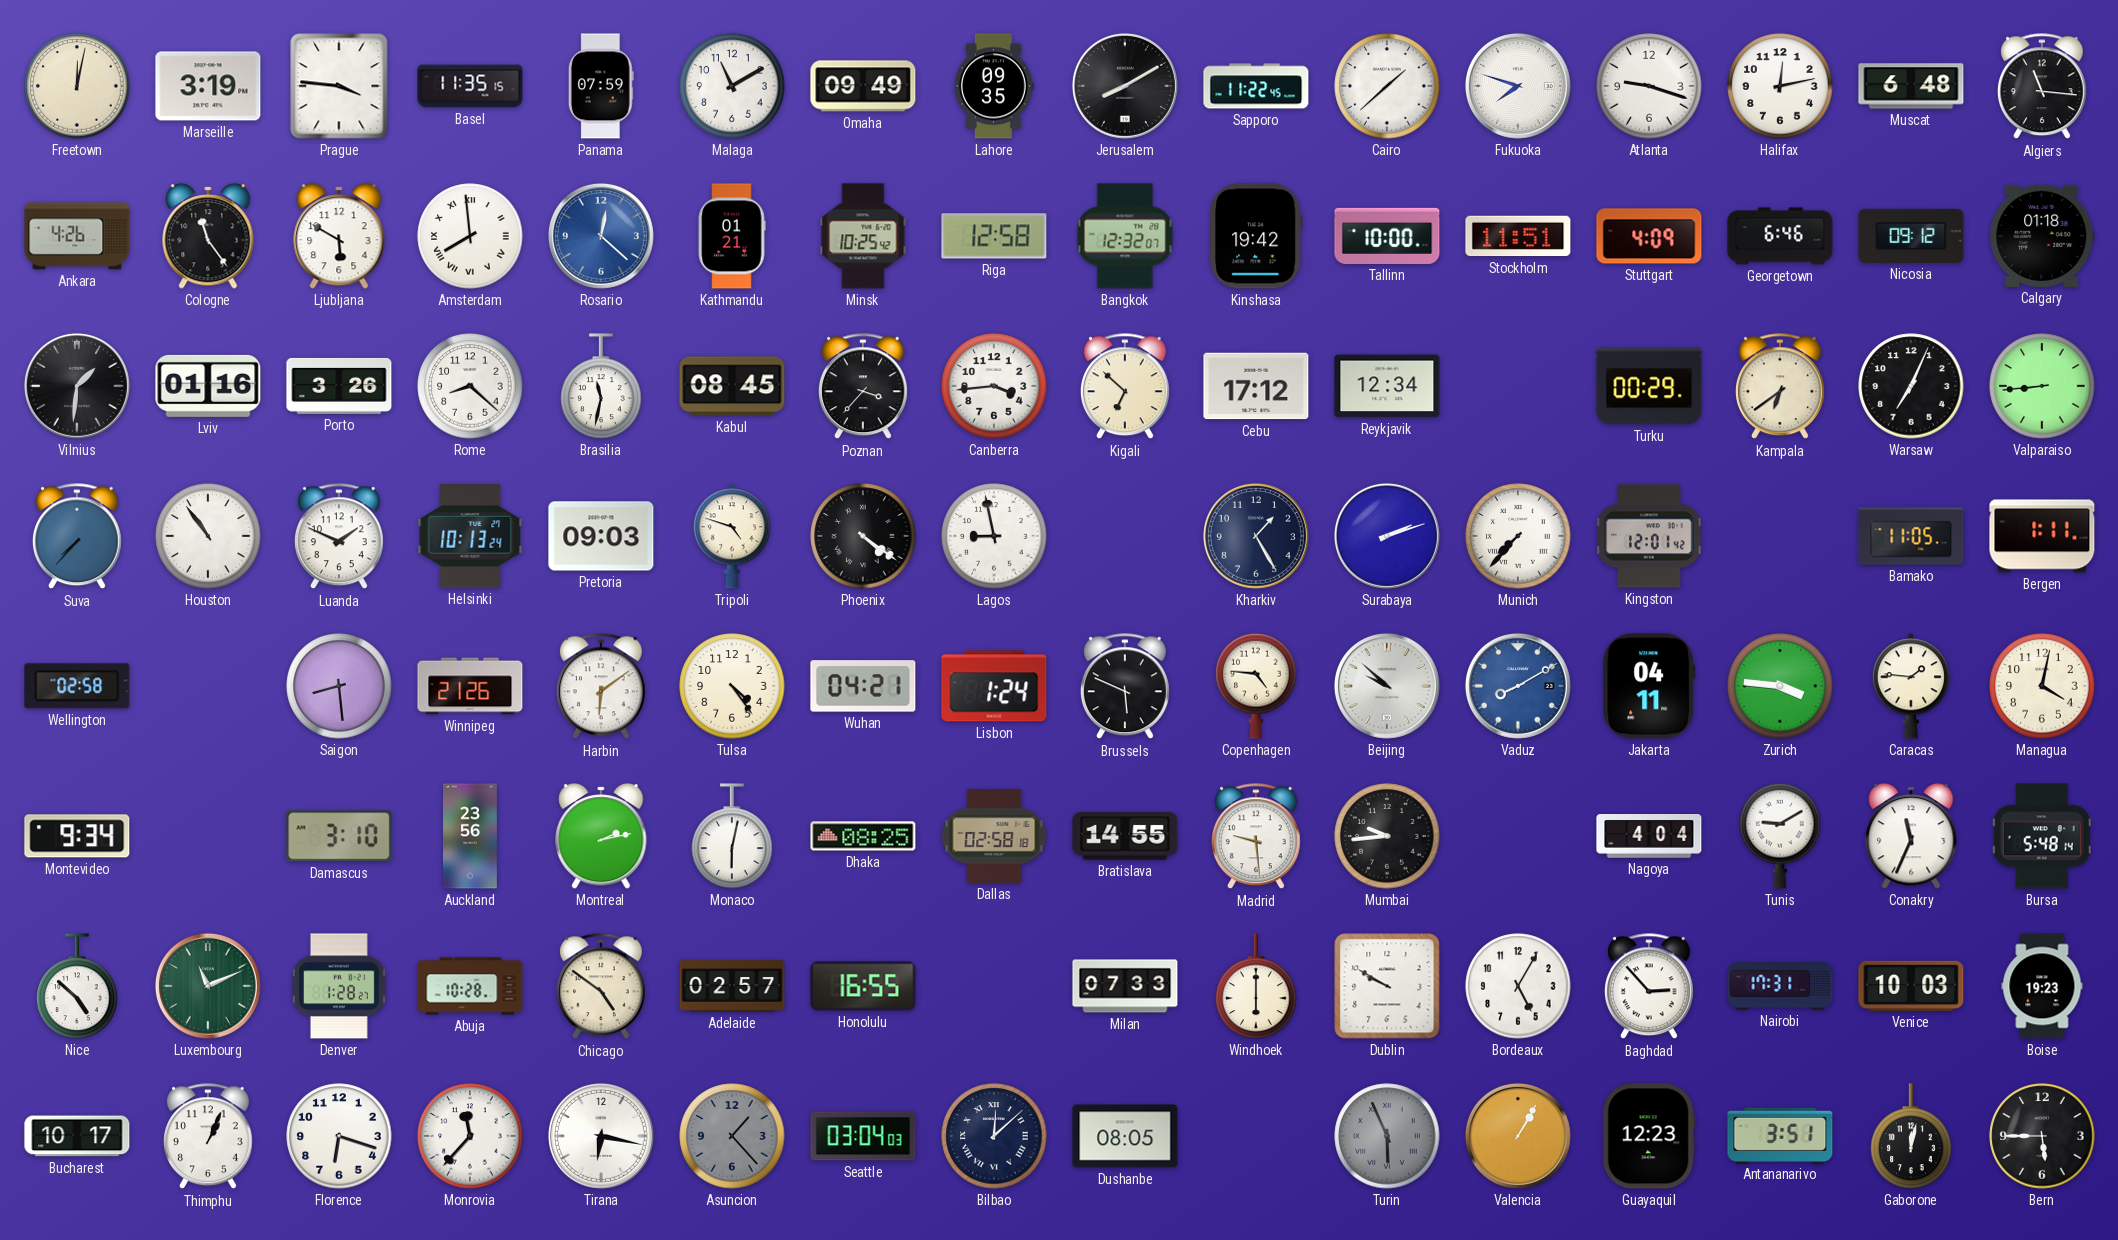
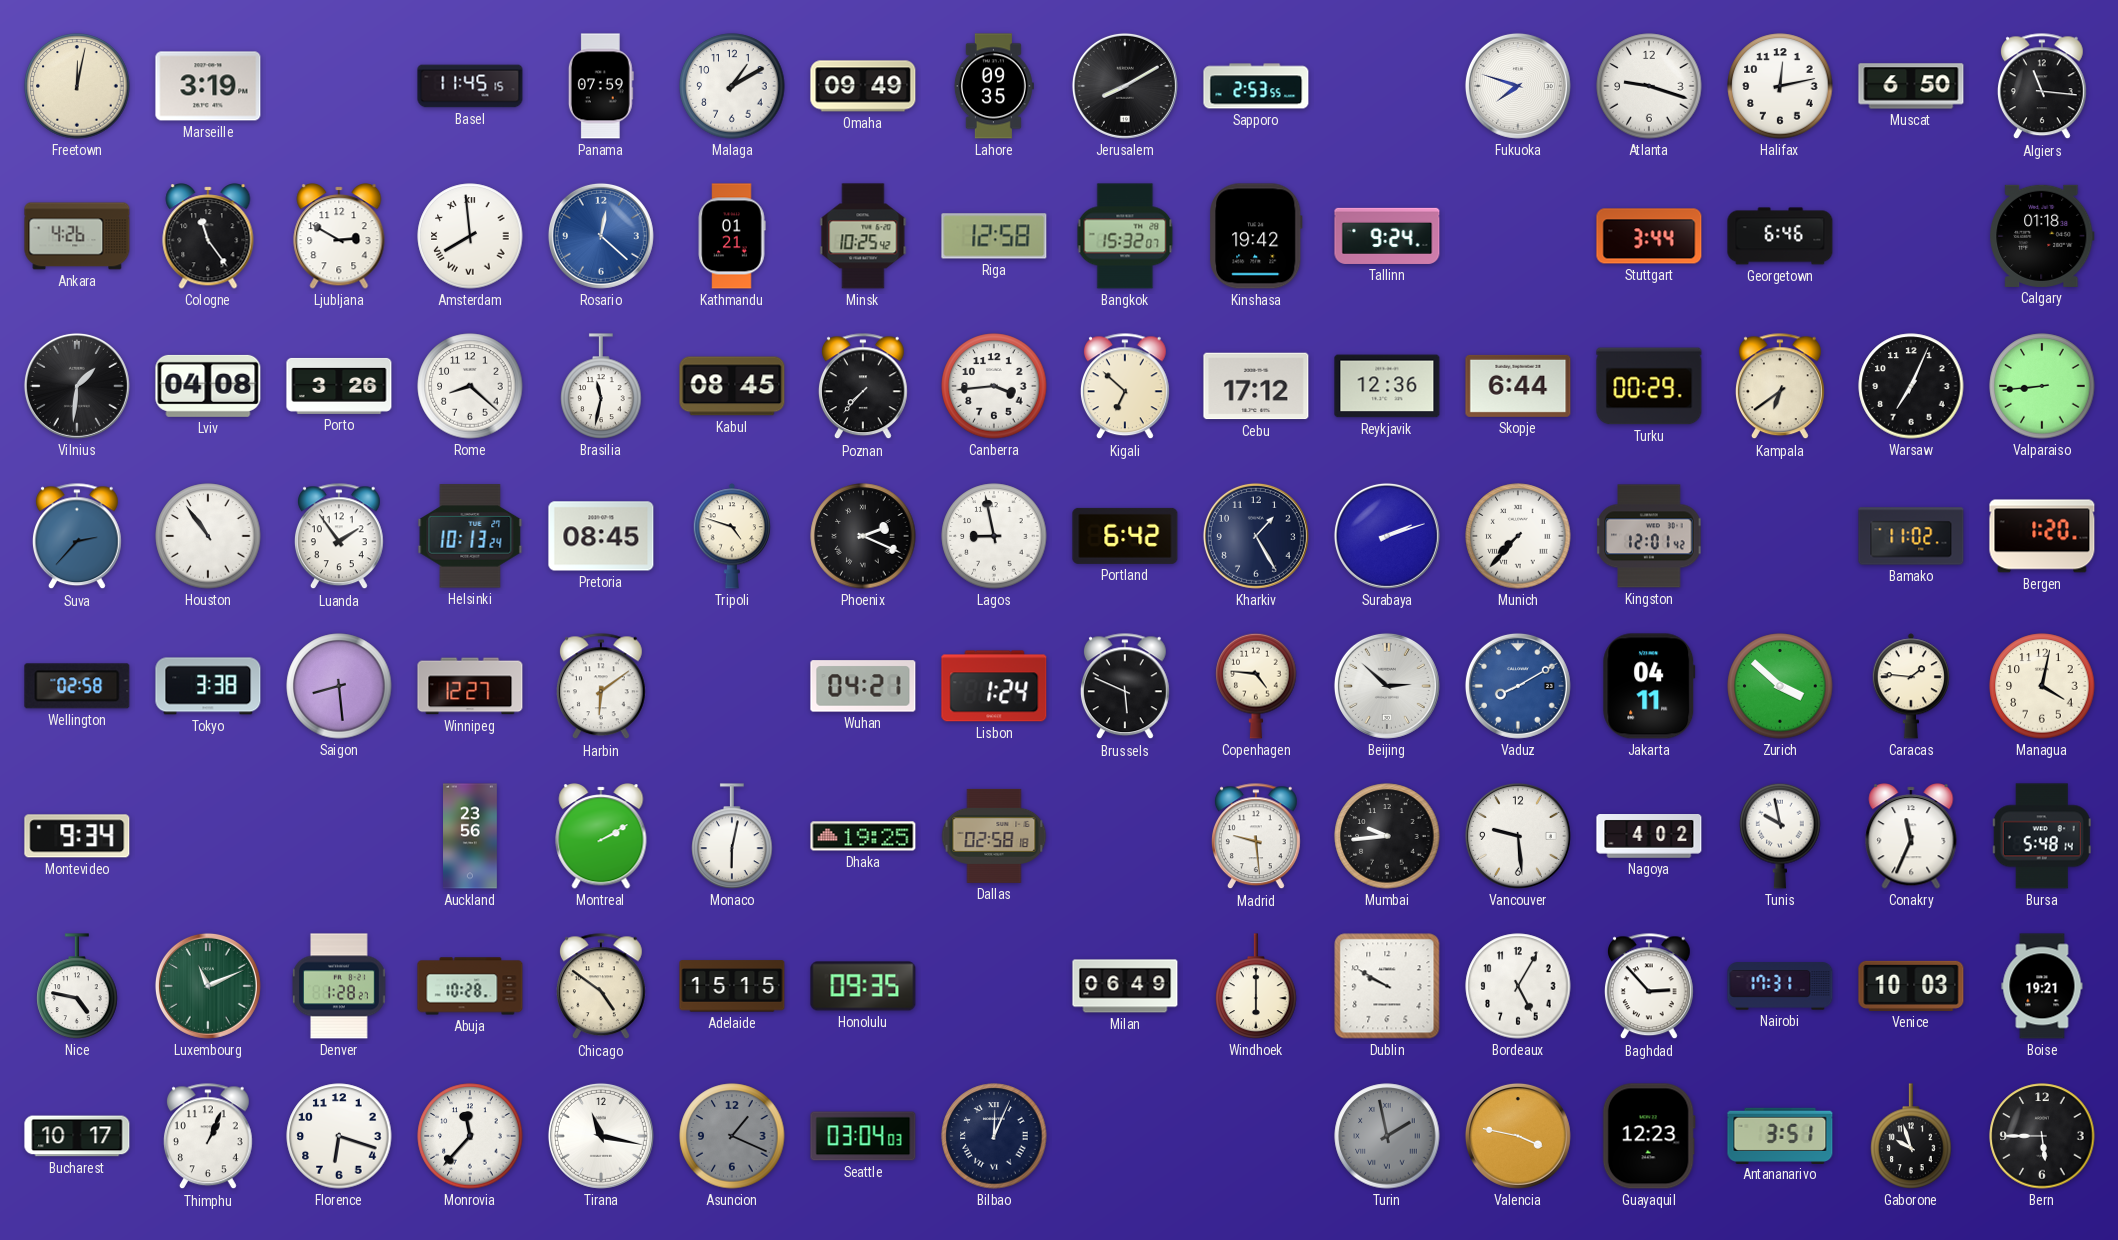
Prague: 3:46 -> none
Basel: 11:35 -> 11:45
Malaga: 11:10 -> 1:10
Sapporo: 11:22 -> 2:53
Cairo: 1:38 -> none
Muscat: 6:48 -> 6:50
Ljubljana: 5:50 -> 2:50
Bangkok: 12:32 -> 15:32
Tallinn: 10:00 -> 9:24
Stockholm: 11:51 -> none
Stuttgart: 4:09 -> 3:44
Nicosia: 09:12 -> none
Lviv: 01:16 -> 04:08
Poznan: 3:37 -> 7:37
Reykjavik: 12:34 -> 12:36
Skopje: none -> 6:44
Suva: 7:37 -> 2:37
Luanda: 1:49 -> 1:54
Pretoria: 09:03 -> 08:45
Phoenix: 4:21 -> 2:19
Portland: none -> 6:42
Bamako: 11:05 -> 11:02
Bergen: 1:11 -> 1:20
Tokyo: none -> 3:38
Winnipeg: 21:26 -> 12:27
Tulsa: 4:24 -> none
Beijing: 9:52 -> 2:52
Zurich: 3:46 -> 3:52
Damascus: 3:10 -> none
Montreal: 2:13 -> 2:10
Dhaka: 08:25 -> 19:25
Bratislava: 14:55 -> none
Vancouver: none -> 9:29
Nagoya: 4:04 -> 4:02
Tunis: 9:10 -> 9:58
Nice: 4:52 -> 4:47
Adelaide: 02:57 -> 15:15
Honolulu: 16:55 -> 09:35
Milan: 07:33 -> 06:49
Boise: 19:23 -> 19:21
Tirana: 6:17 -> 11:17
Asuncion: 1:23 -> 1:19
Bilbao: 12:08 -> 12:04
Dushanbe: 08:05 -> none
Turin: 5:56 -> 1:58
Valencia: 1:05 -> 3:47
Gaborone: 12:02 -> 9:57
